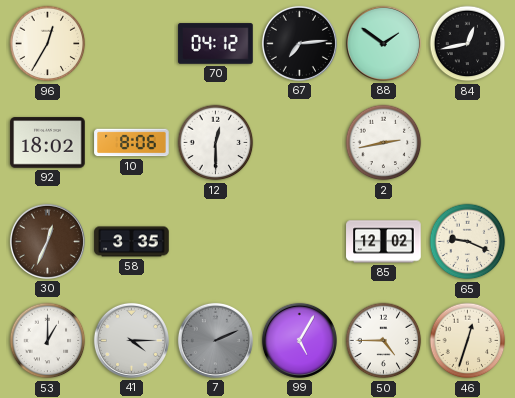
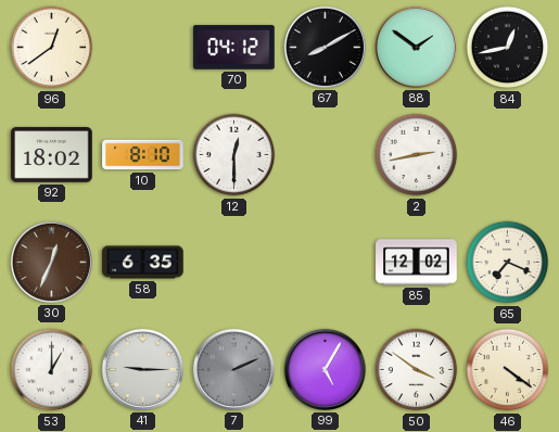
96: 12:35 -> 12:39
67: 7:14 -> 8:10
10: 8:06 -> 8:10
58: 3:35 -> 6:35
65: 9:19 -> 7:19
41: 4:15 -> 9:15
50: 4:45 -> 3:51
46: 12:33 -> 4:21
